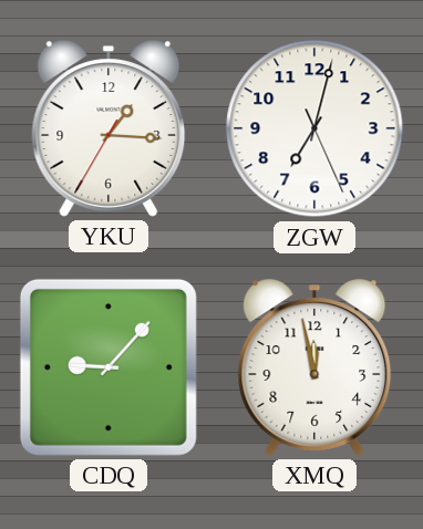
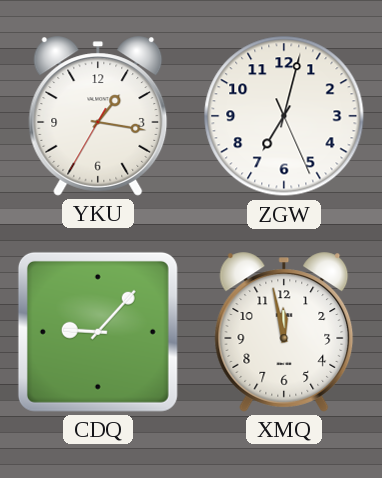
YKU: 1:15 -> 1:16
